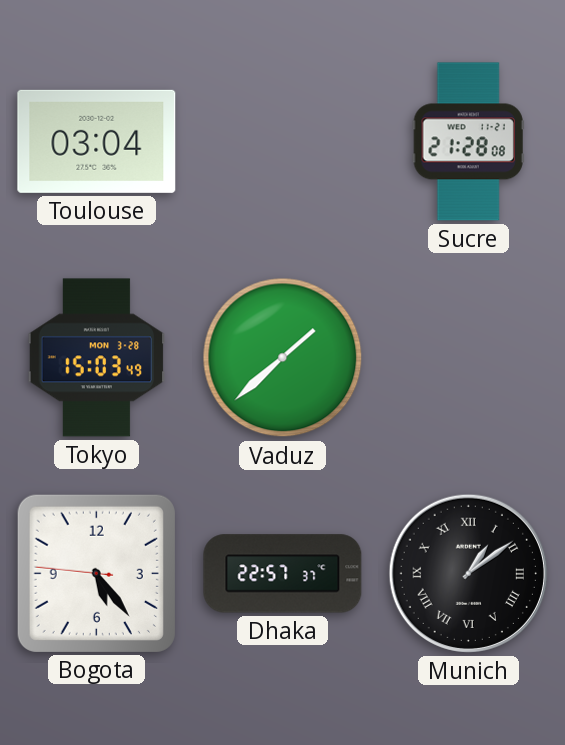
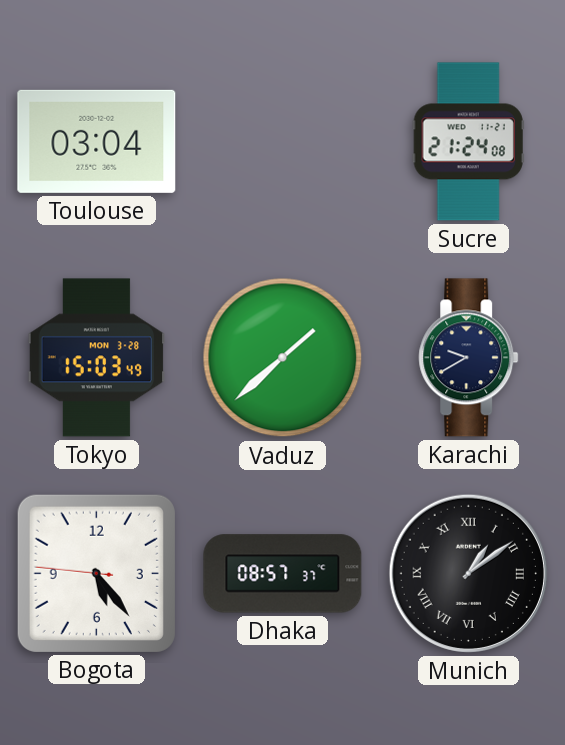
Sucre: 21:28 -> 21:24
Karachi: none -> 9:40
Dhaka: 22:57 -> 08:57
